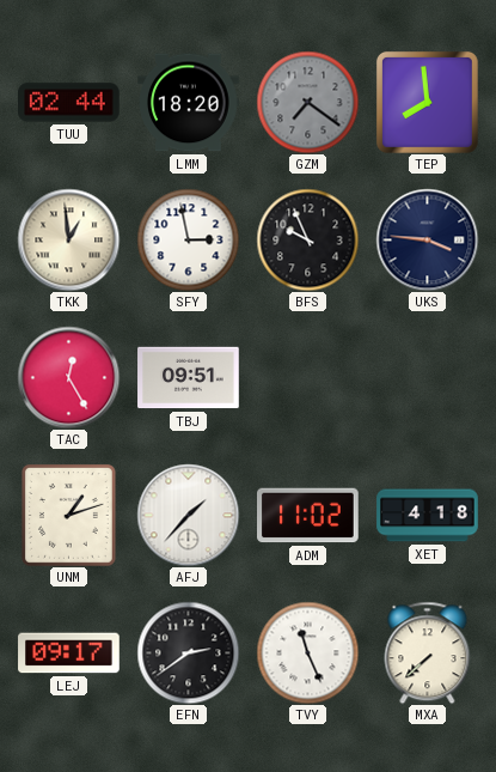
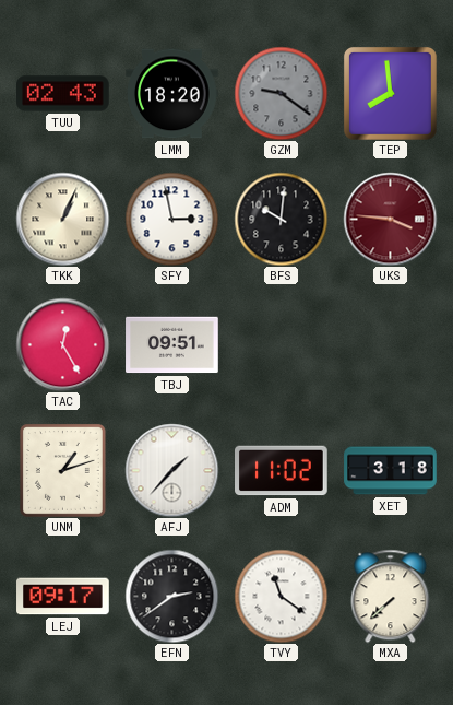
TUU: 02:44 -> 02:43
GZM: 7:21 -> 9:21
TKK: 12:59 -> 1:04
BFS: 9:56 -> 10:01
UKS dial: navy -> burgundy
XET: 4:18 -> 3:18
TVY: 11:26 -> 11:21
